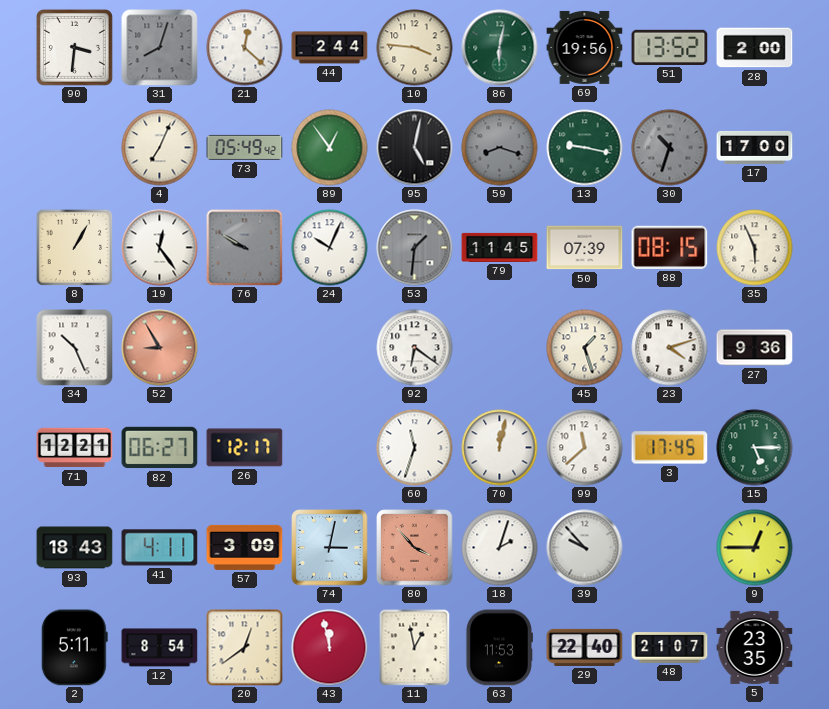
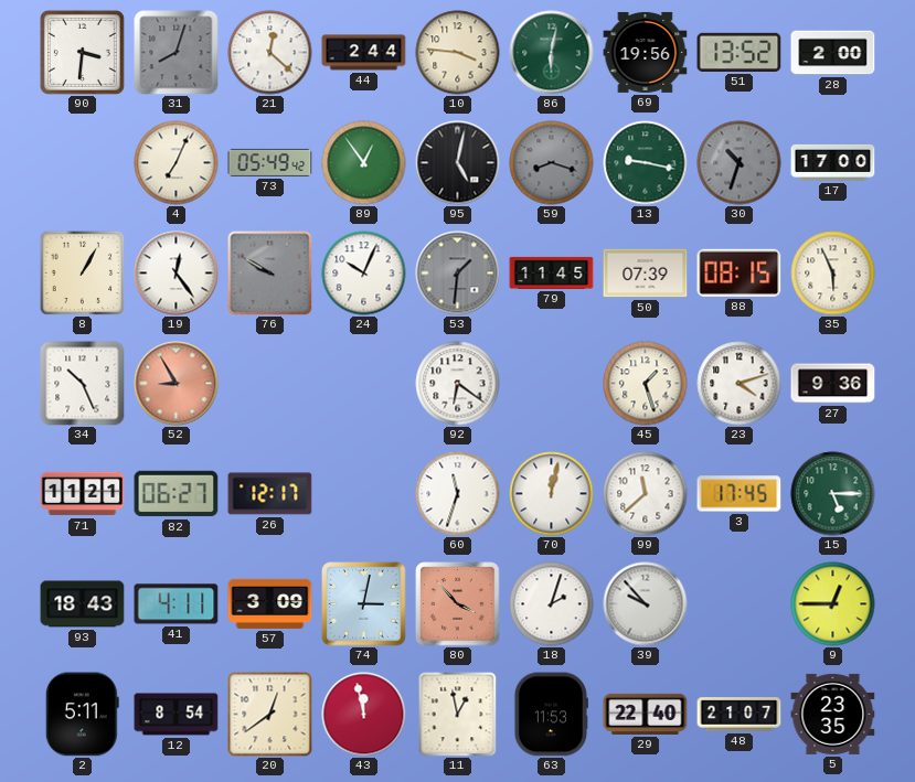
71: 12:21 -> 11:21
